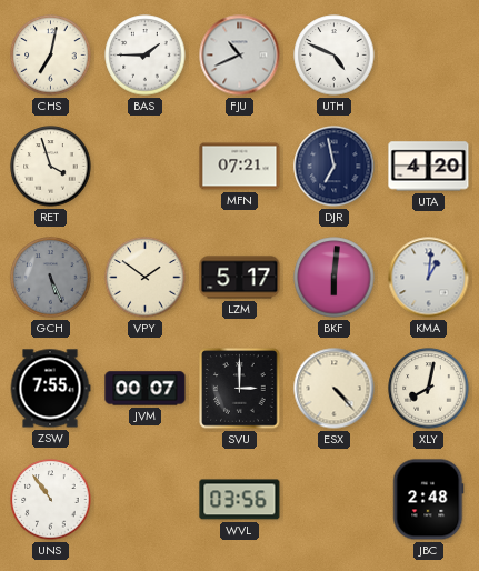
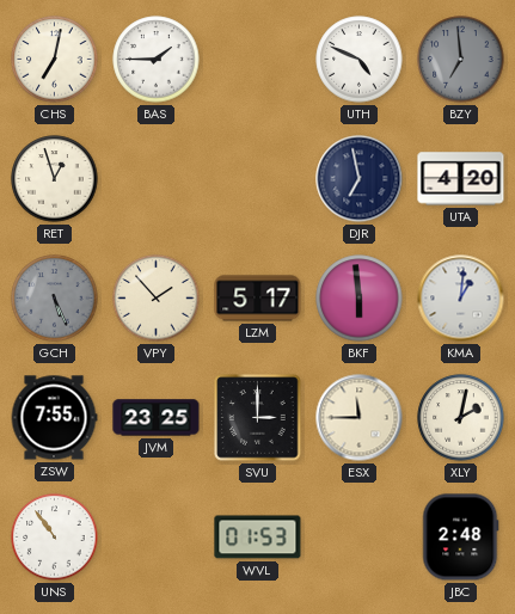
FJU: 10:41 -> none
BZY: none -> 6:59
RET: 3:57 -> 12:57
MFN: 07:21 -> none
VPY: 1:51 -> 1:53
BKF: 6:01 -> 5:59
JVM: 00:07 -> 23:25
ESX: 4:23 -> 11:45
XLY: 8:02 -> 2:02
WVL: 03:56 -> 01:53
